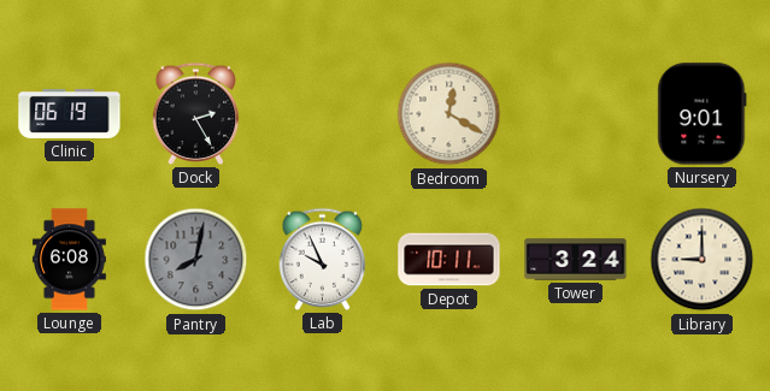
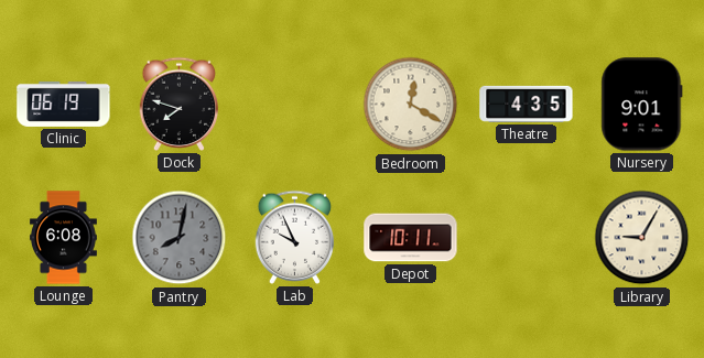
Dock: 2:25 -> 7:48
Theatre: none -> 4:35
Tower: 3:24 -> none
Library: 9:00 -> 9:05
